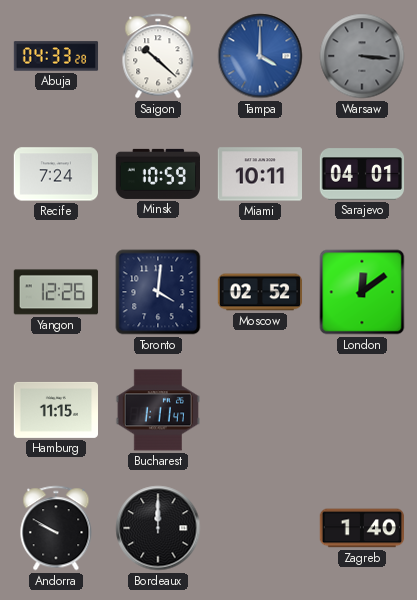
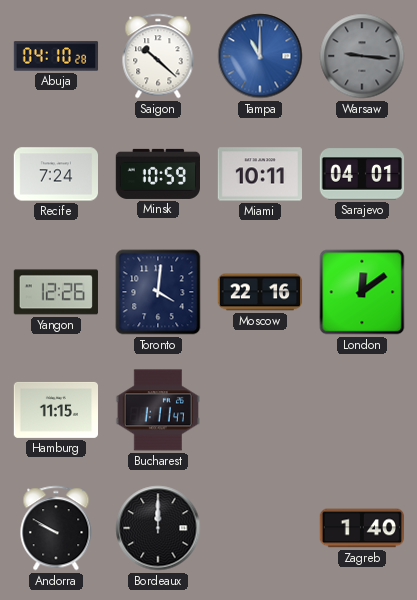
Abuja: 04:33 -> 04:10
Tampa: 4:00 -> 11:00
Warsaw: 3:16 -> 9:16
Moscow: 02:52 -> 22:16
